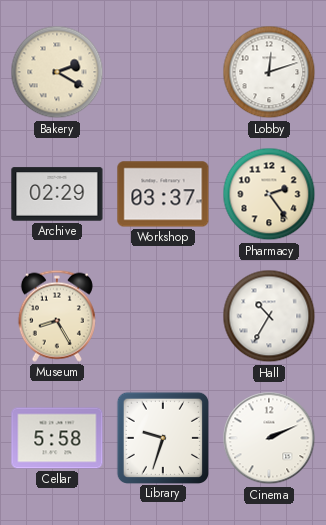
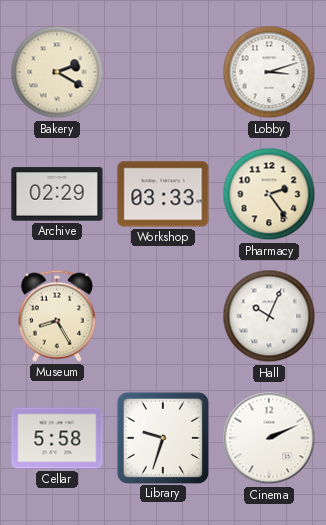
Lobby: 12:12 -> 3:12
Workshop: 03:37 -> 03:33
Hall: 10:35 -> 10:04
